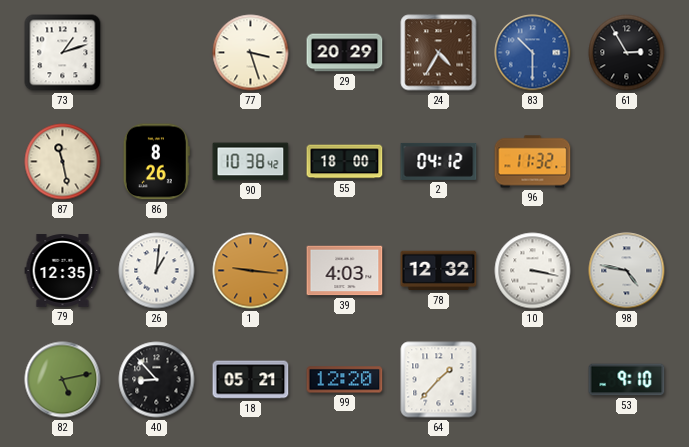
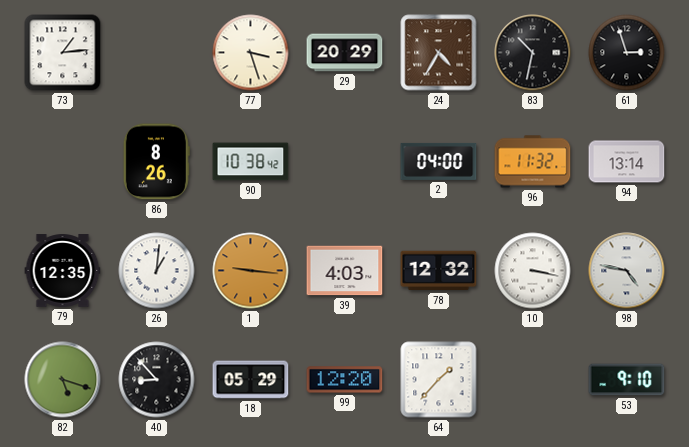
73: 1:12 -> 1:14
83: 10:30 -> 10:32
83 dial: blue -> black
61: 2:55 -> 2:57
87: 11:28 -> none
55: 18:00 -> none
2: 04:12 -> 04:00
94: none -> 13:14
82: 5:13 -> 5:18
18: 05:21 -> 05:29
